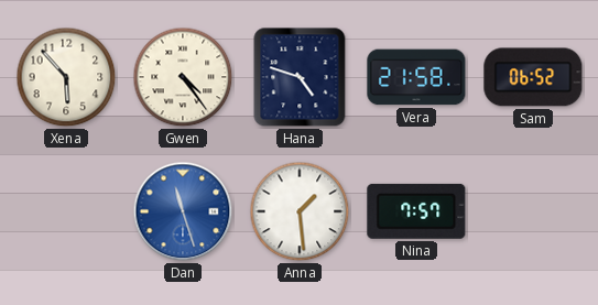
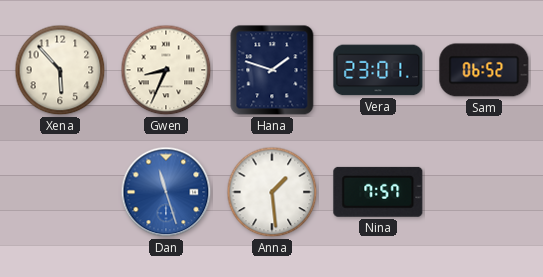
Gwen: 4:24 -> 8:34
Hana: 4:48 -> 1:48
Vera: 21:58 -> 23:01
